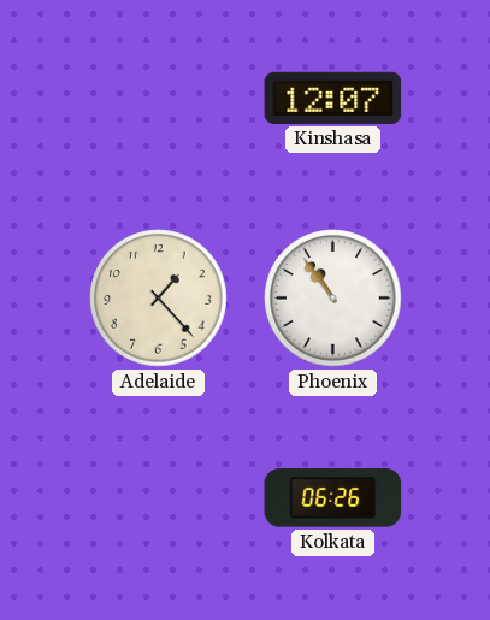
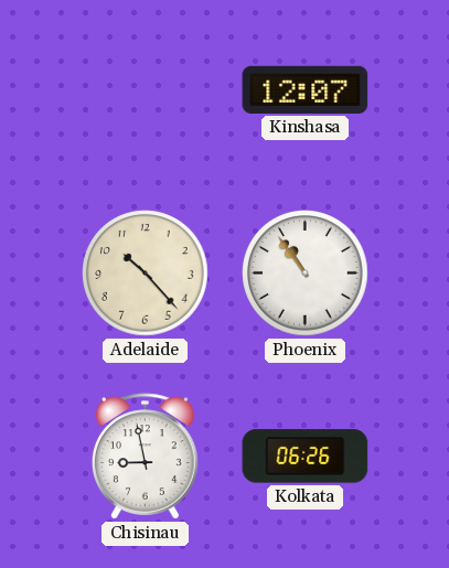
Adelaide: 1:23 -> 10:23
Chisinau: none -> 8:58
